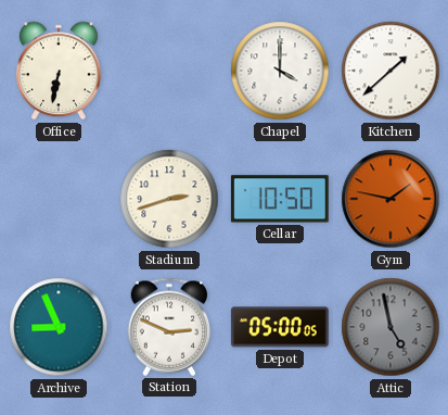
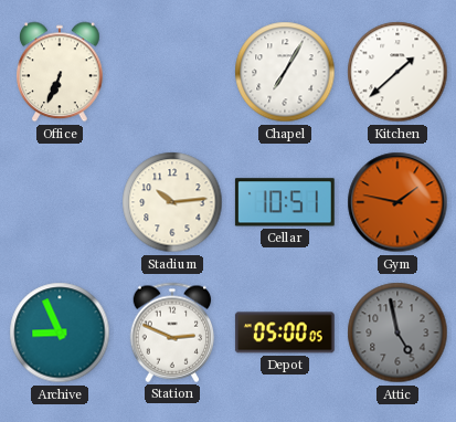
Office: 6:32 -> 6:34
Chapel: 4:00 -> 7:05
Stadium: 2:42 -> 10:14
Cellar: 10:50 -> 10:51
